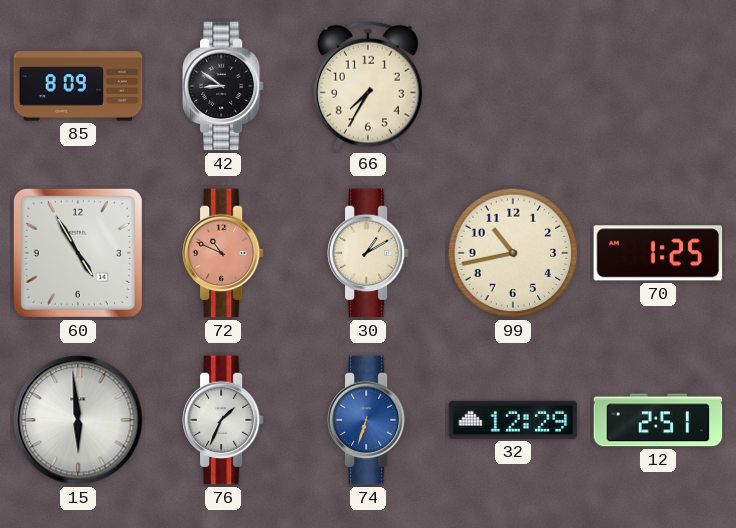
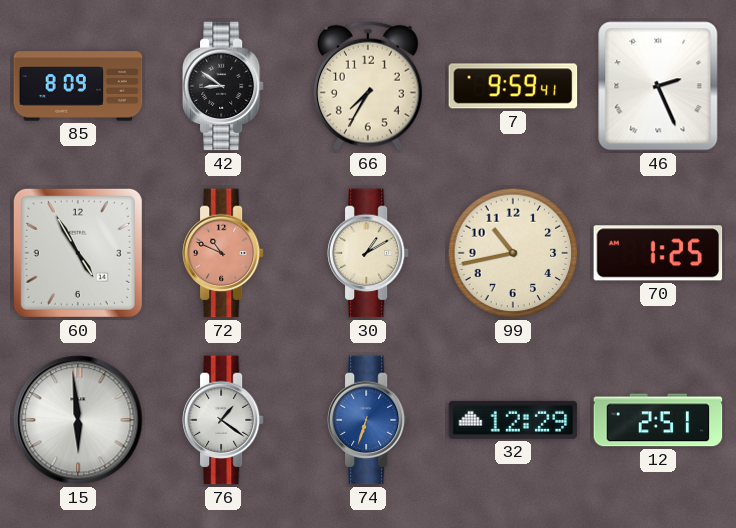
7: none -> 9:59
46: none -> 2:26
76: 1:34 -> 1:21
